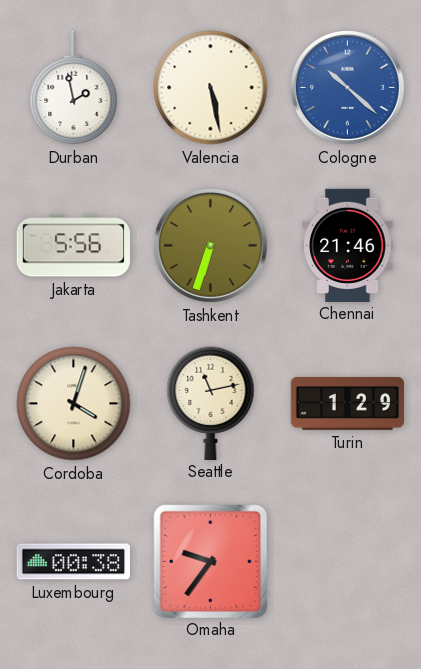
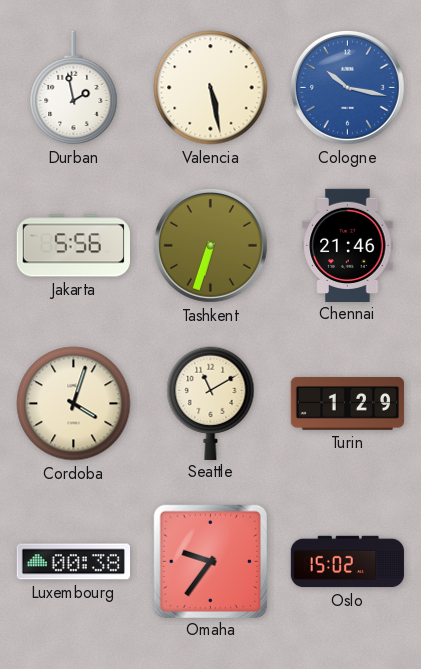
Cologne: 10:22 -> 10:17
Seattle: 11:13 -> 11:10
Oslo: none -> 15:02
